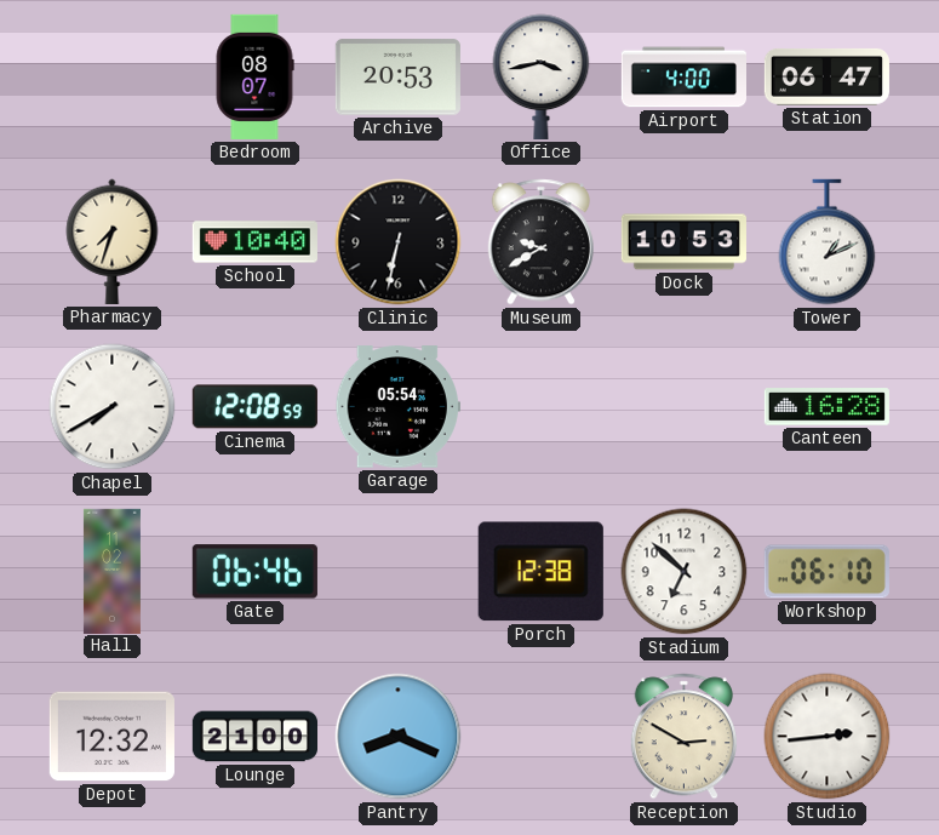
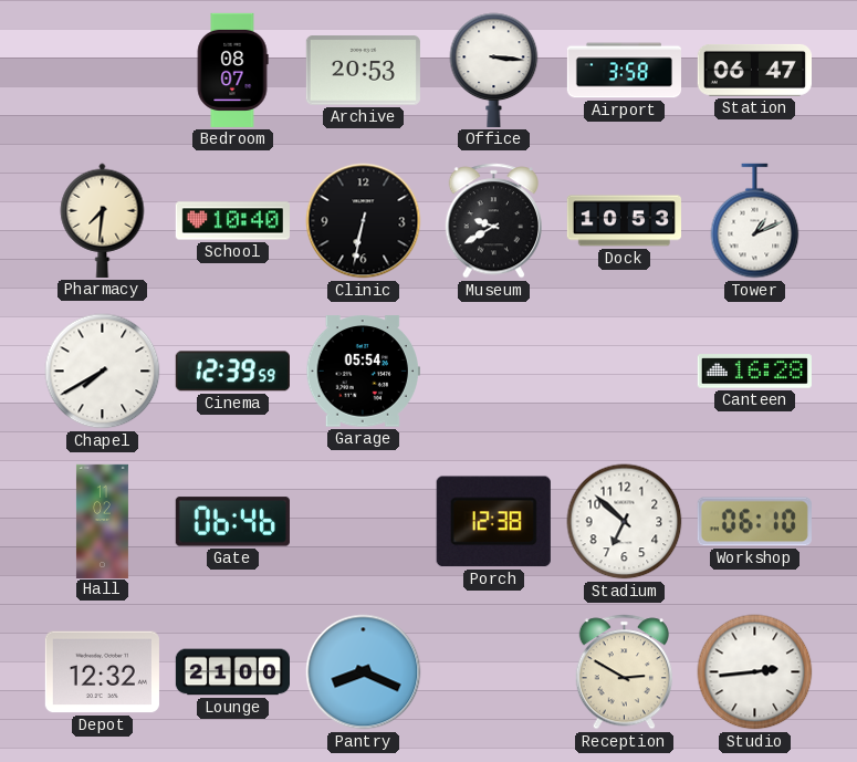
Office: 3:43 -> 3:16
Airport: 4:00 -> 3:58
Pharmacy: 7:33 -> 7:31
Cinema: 12:08 -> 12:39
